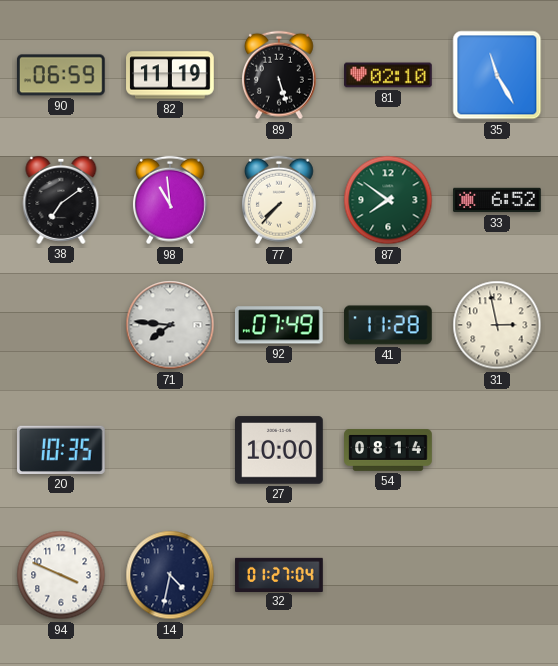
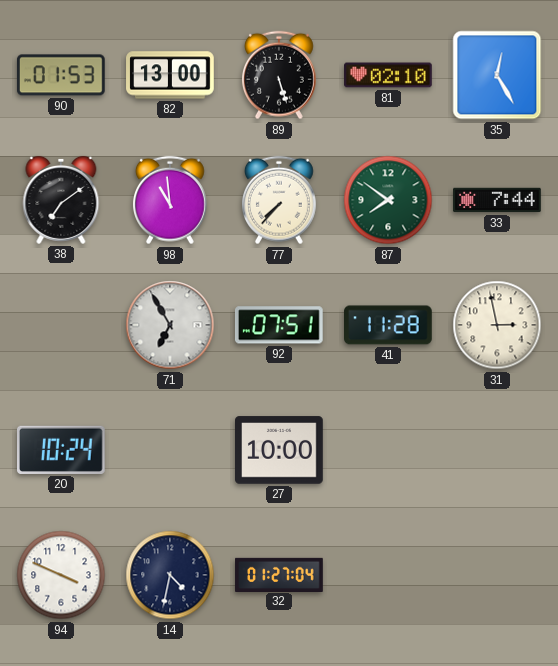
90: 06:59 -> 01:53
82: 11:19 -> 13:00
35: 11:25 -> 12:25
33: 6:52 -> 7:44
71: 7:46 -> 6:55
92: 07:49 -> 07:51
20: 10:35 -> 10:24
54: 08:14 -> none
